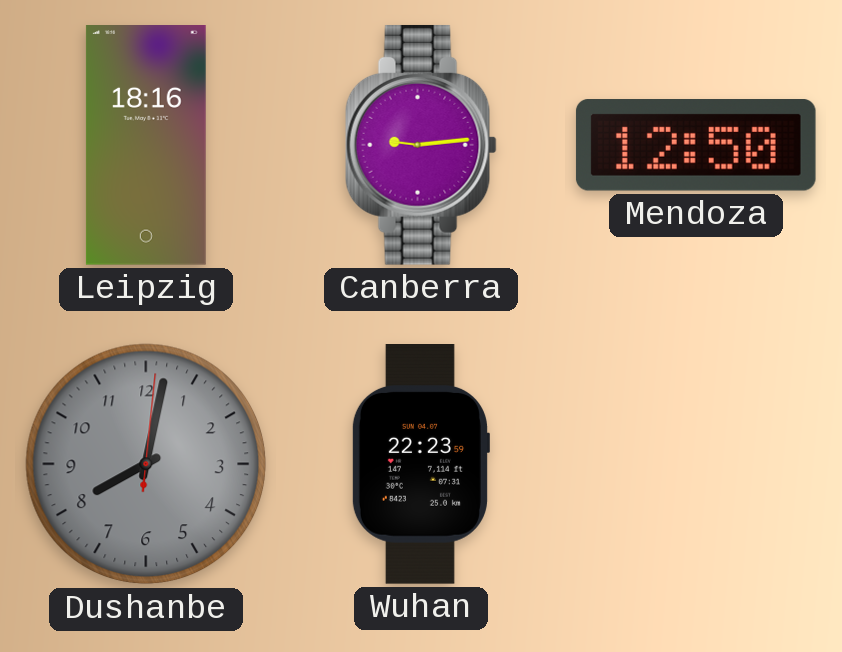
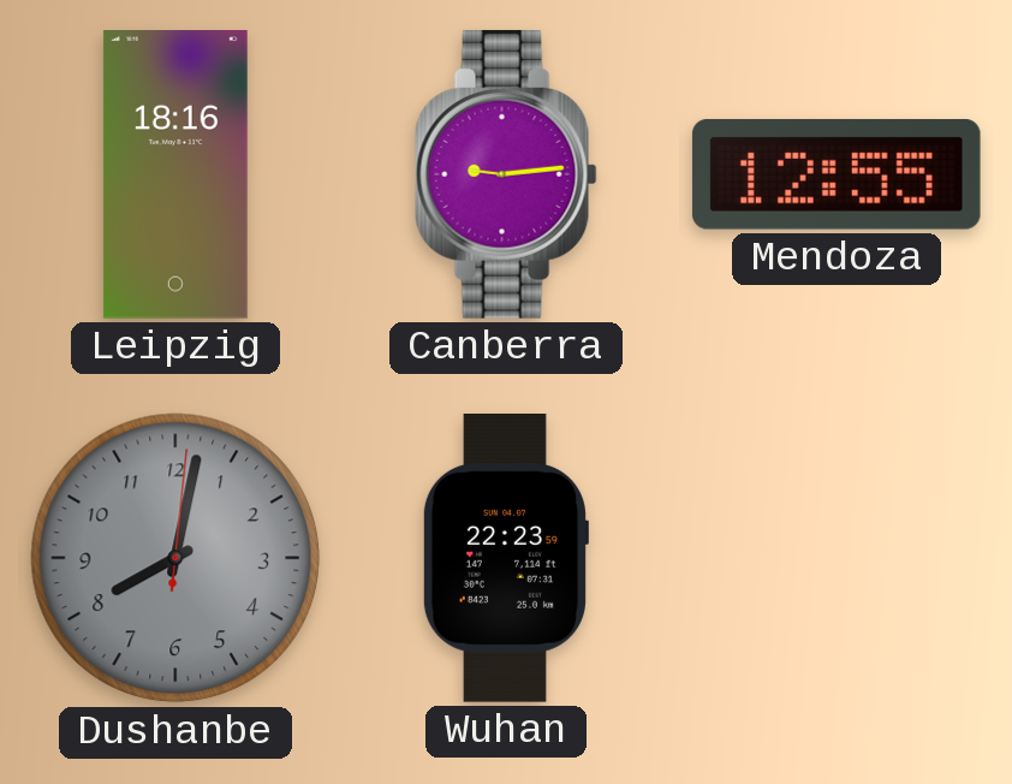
Mendoza: 12:50 -> 12:55
